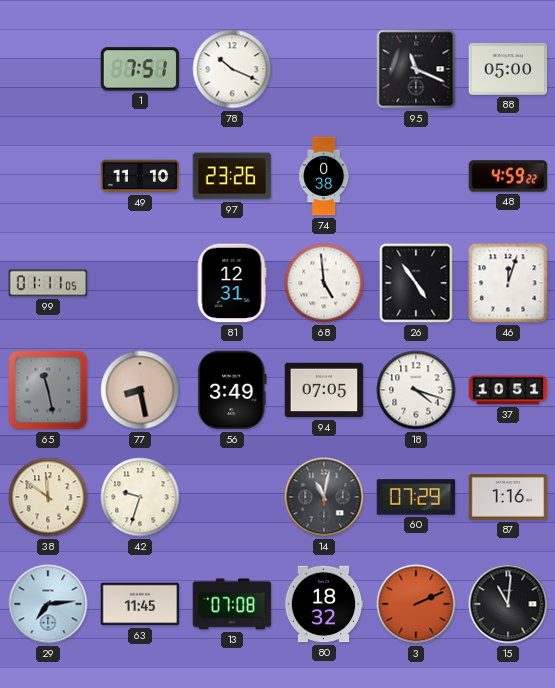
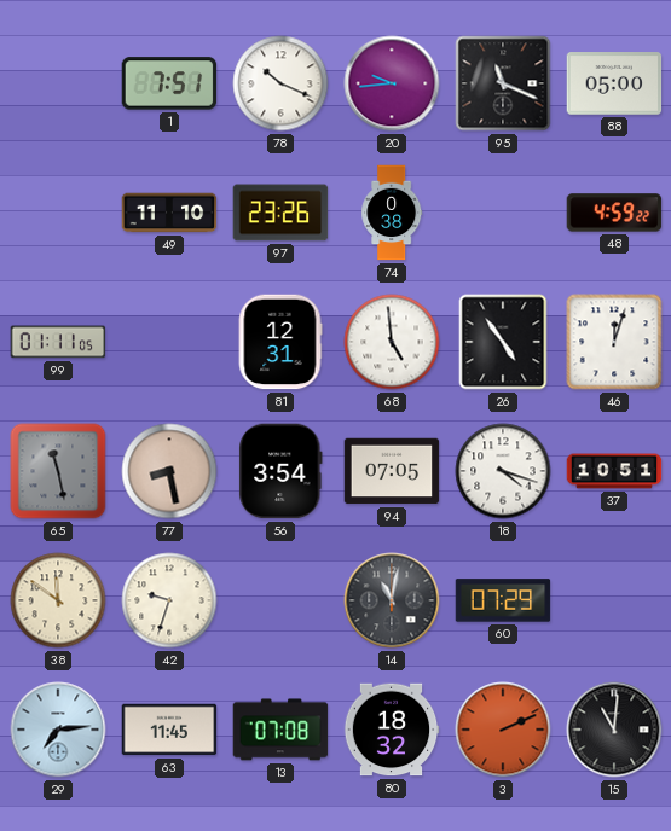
20: none -> 9:44
56: 3:49 -> 3:54
87: 1:16 -> none
